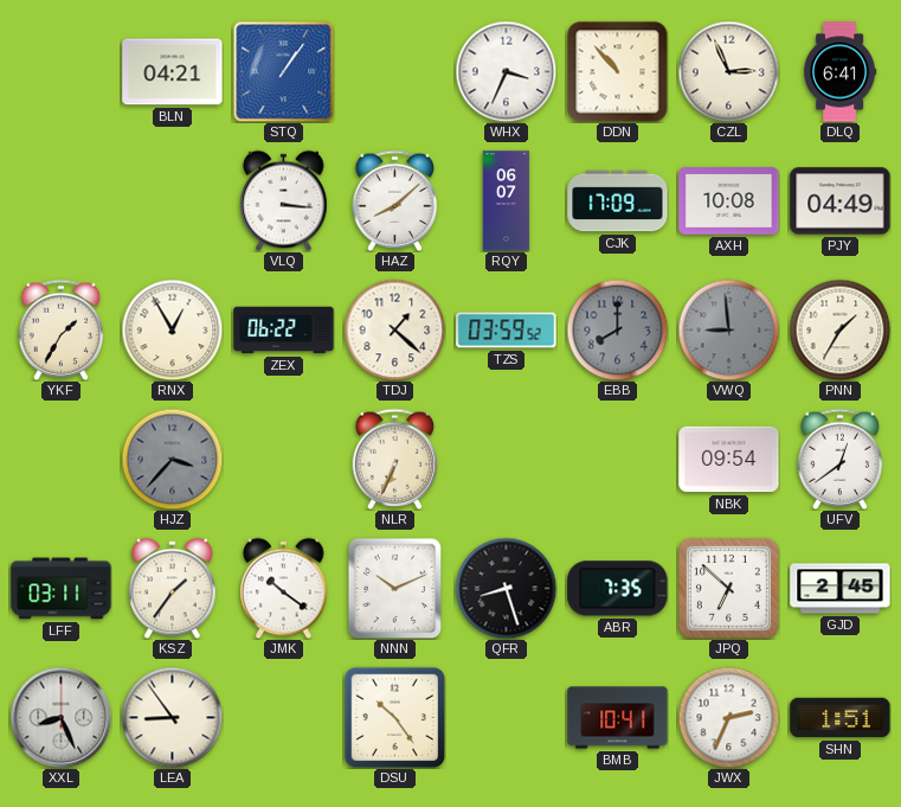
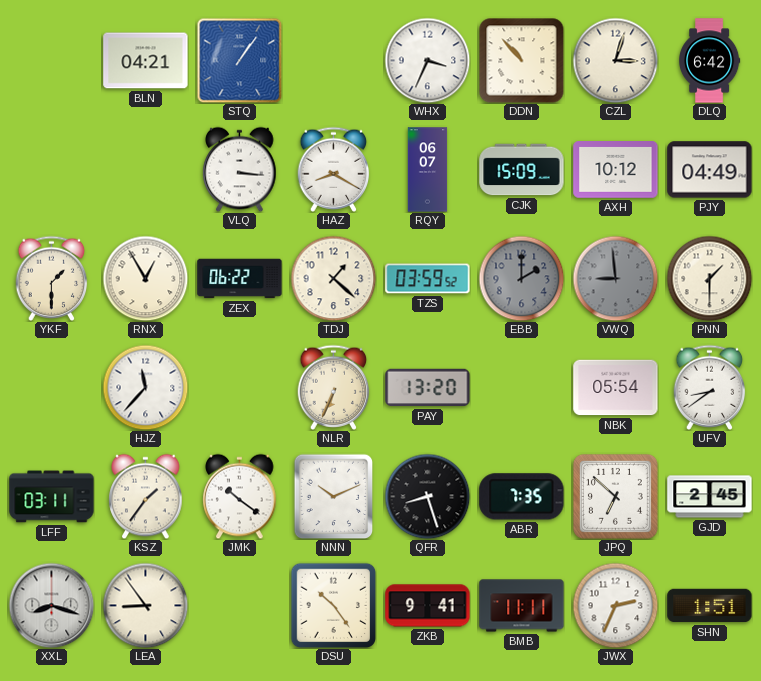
CZL: 2:56 -> 3:03
DLQ: 6:41 -> 6:42
HAZ: 8:08 -> 8:20
CJK: 17:09 -> 15:09
AXH: 10:08 -> 10:12
YKF: 1:35 -> 1:30
EBB: 8:00 -> 2:00
PNN: 1:35 -> 1:30
HJZ: 3:37 -> 11:37
HJZ dial: grey -> white
PAY: none -> 13:20
NBK: 09:54 -> 05:54
UFV: 12:39 -> 8:39
XXL: 8:26 -> 8:18
ZKB: none -> 9:41
BMB: 10:41 -> 11:11
